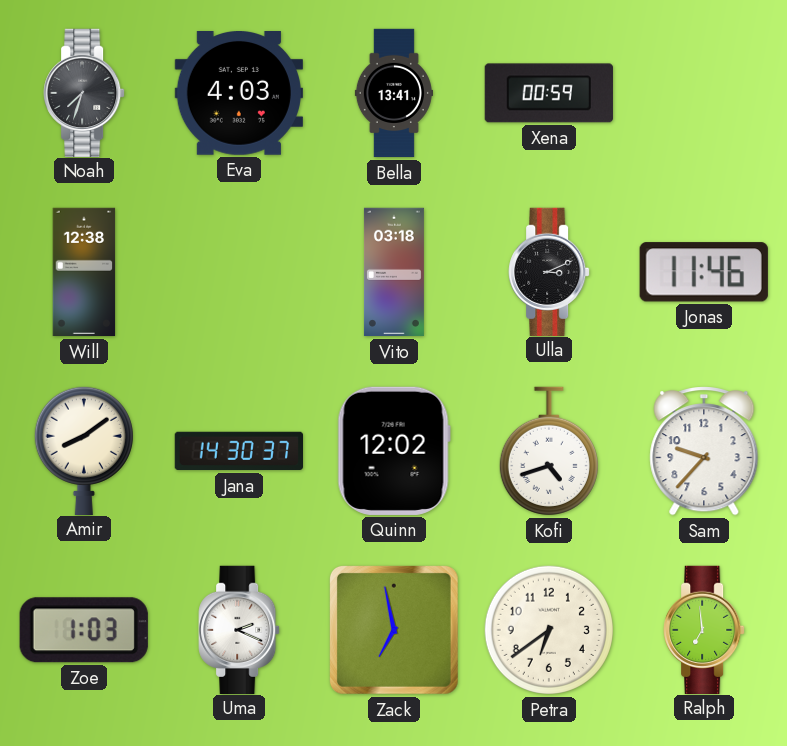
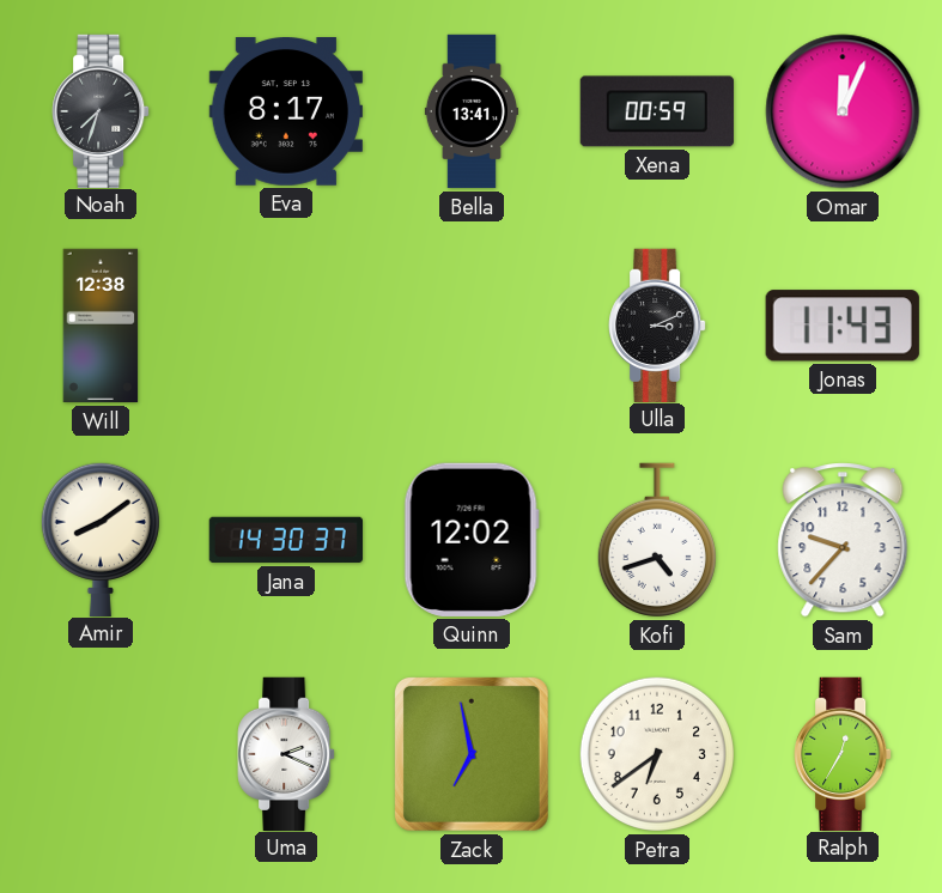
Eva: 4:03 -> 8:17
Omar: none -> 12:04
Vito: 03:18 -> none
Jonas: 11:46 -> 11:43
Zoe: 1:03 -> none
Ralph: 6:59 -> 12:35
